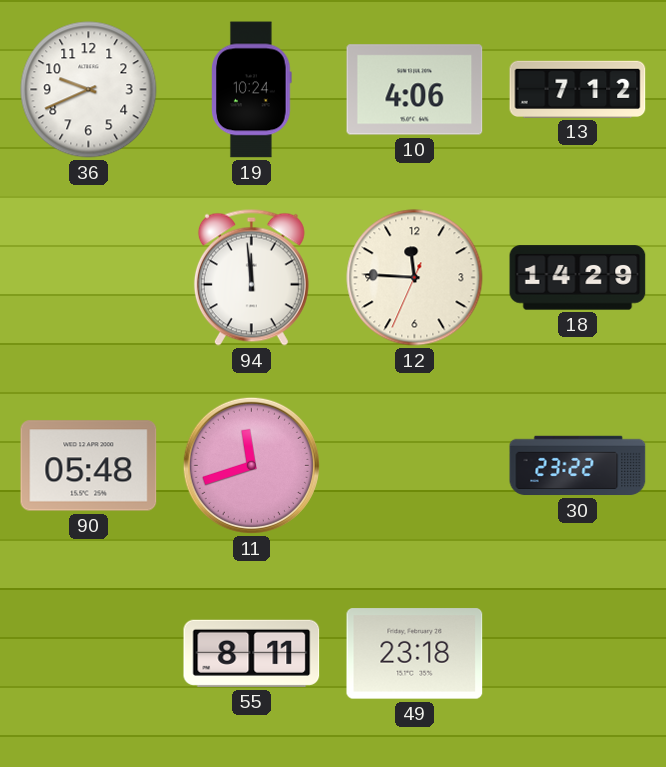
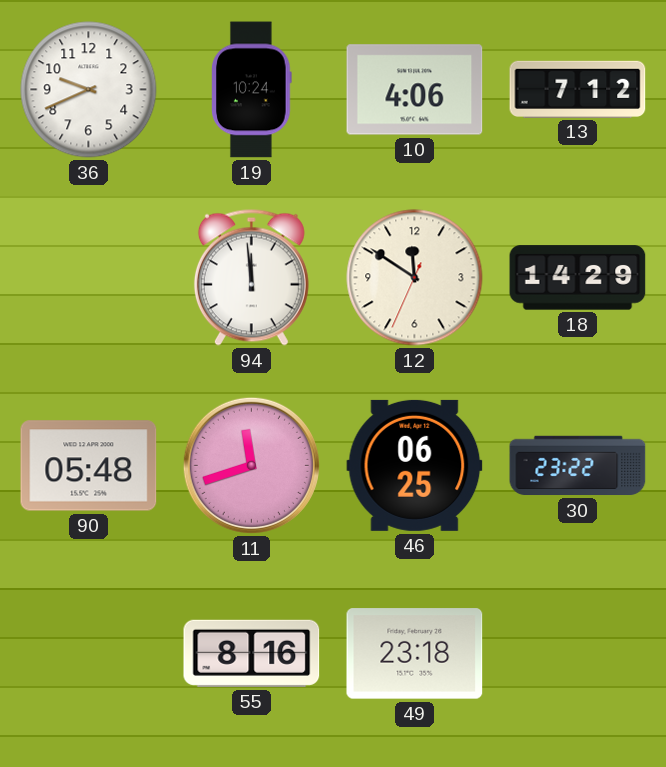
12: 11:45 -> 11:50
46: none -> 06:25
55: 8:11 -> 8:16
